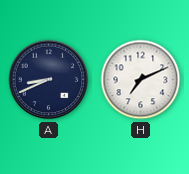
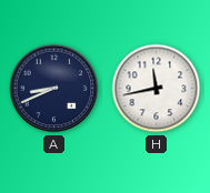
H: 7:11 -> 11:43
